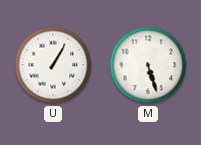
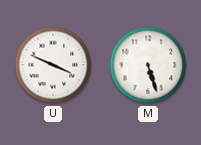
U: 1:05 -> 3:49
